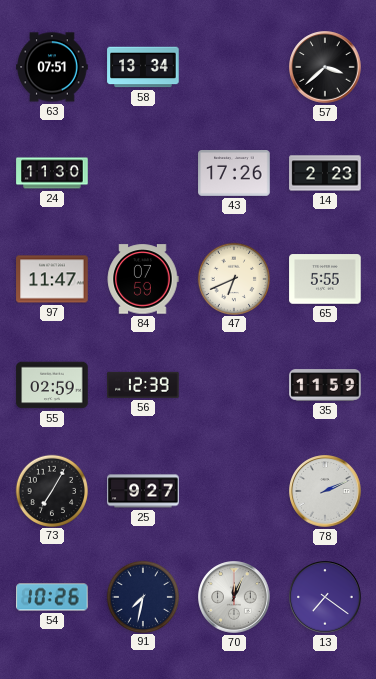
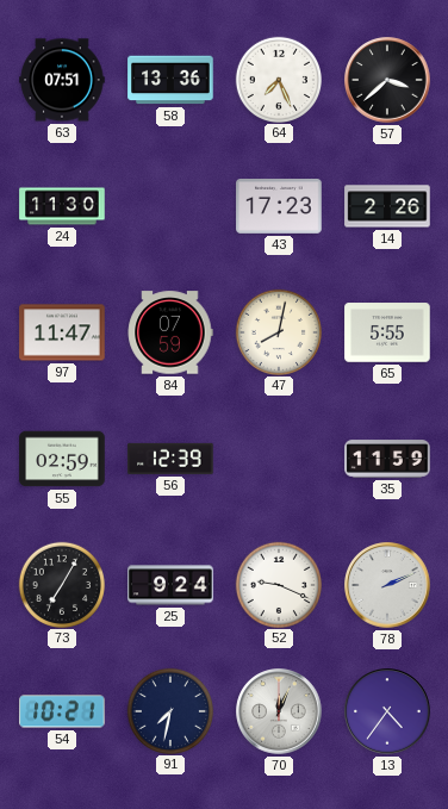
58: 13:34 -> 13:36
64: none -> 7:26
43: 17:26 -> 17:23
14: 2:23 -> 2:26
47: 6:41 -> 8:02
25: 9:27 -> 9:24
52: none -> 9:19
54: 10:26 -> 10:21
13: 7:21 -> 4:36
